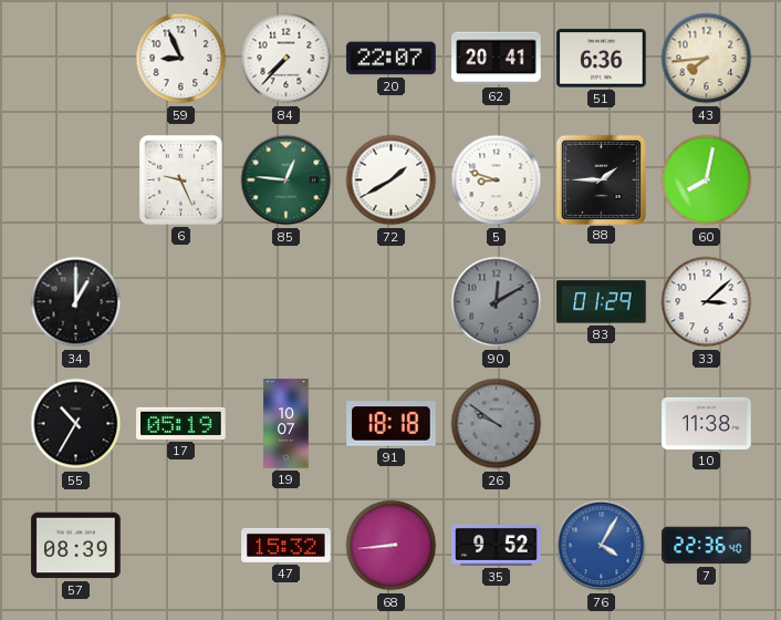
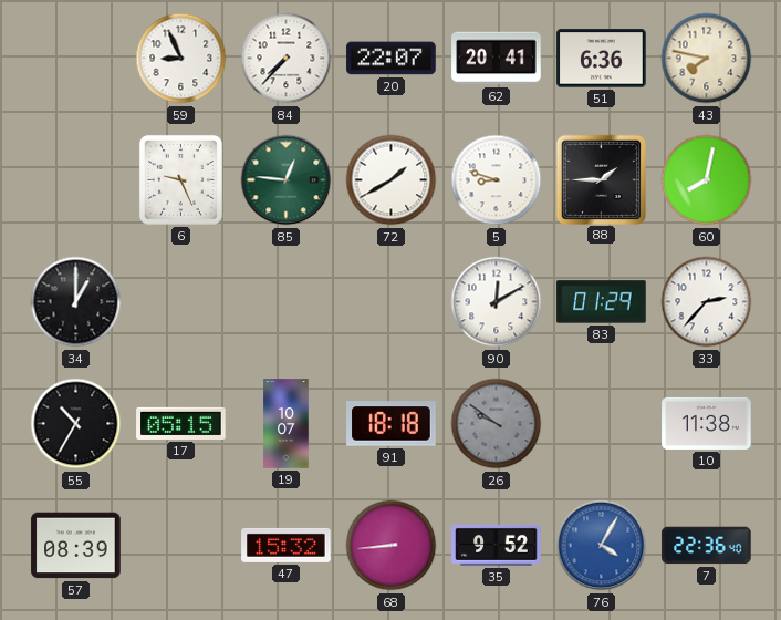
43: 7:44 -> 7:47
90 dial: grey -> white
33: 3:08 -> 2:37
17: 05:19 -> 05:15
